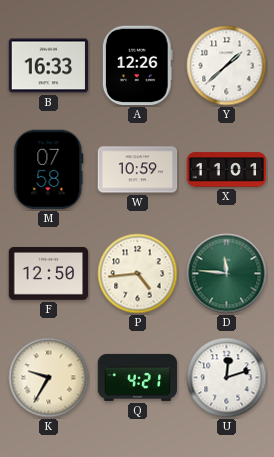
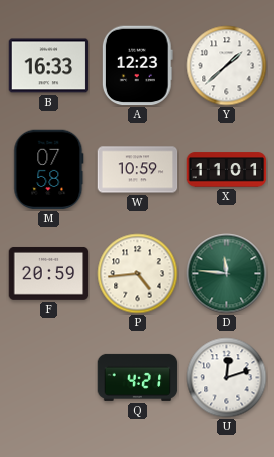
A: 12:26 -> 12:23
F: 12:50 -> 20:59
K: 9:35 -> none
